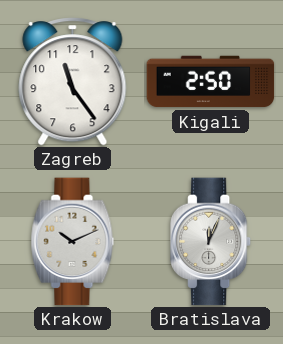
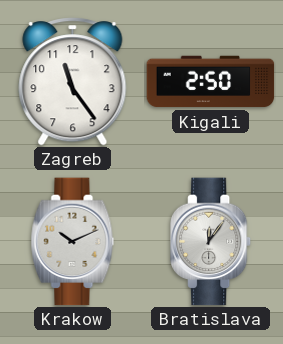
Bratislava: 12:04 -> 12:06
